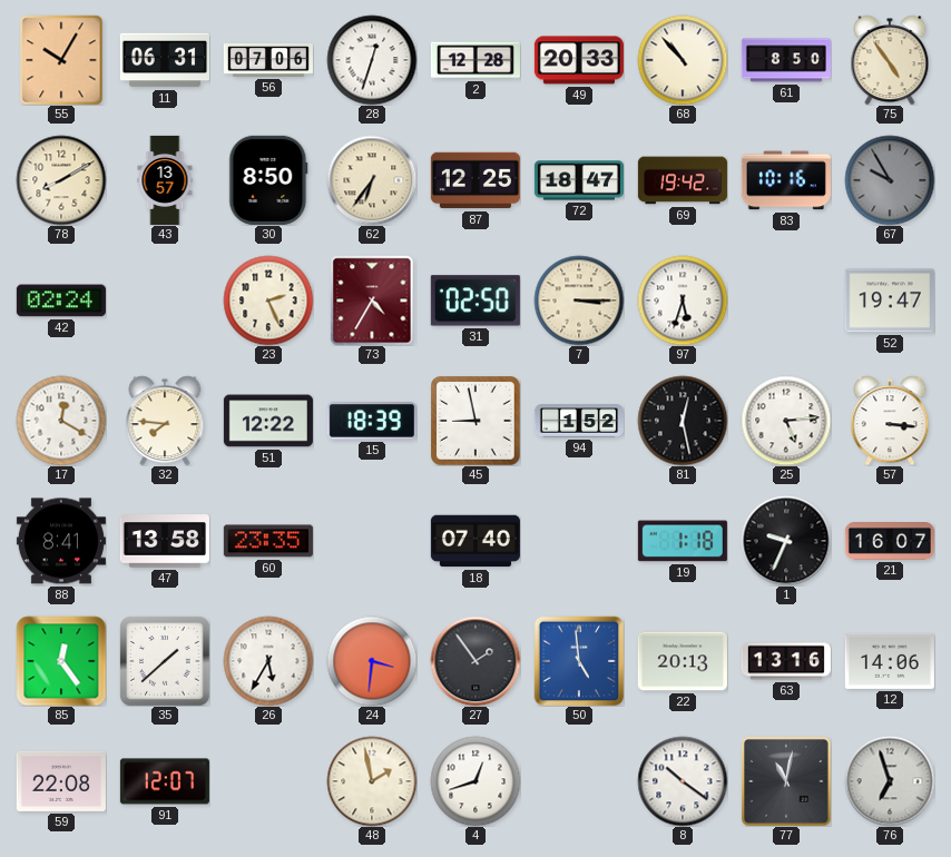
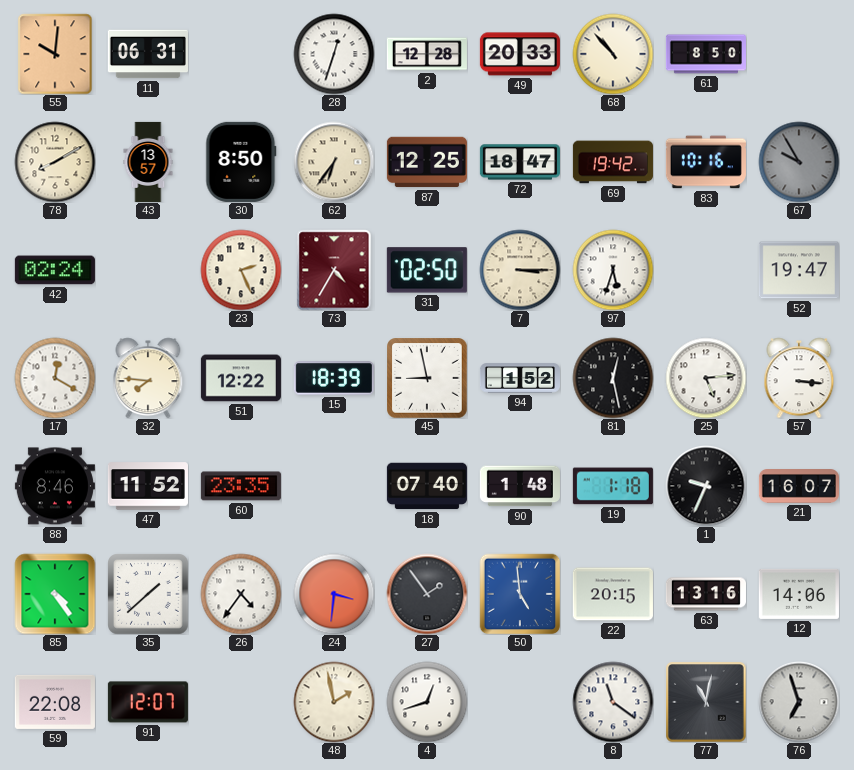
55: 10:05 -> 10:01
56: 07:06 -> none
75: 4:54 -> none
88: 8:41 -> 8:46
47: 13:58 -> 11:52
90: none -> 1:48
85: 12:24 -> 4:24
26: 5:35 -> 4:36
22: 20:13 -> 20:15
8: 10:21 -> 11:21
